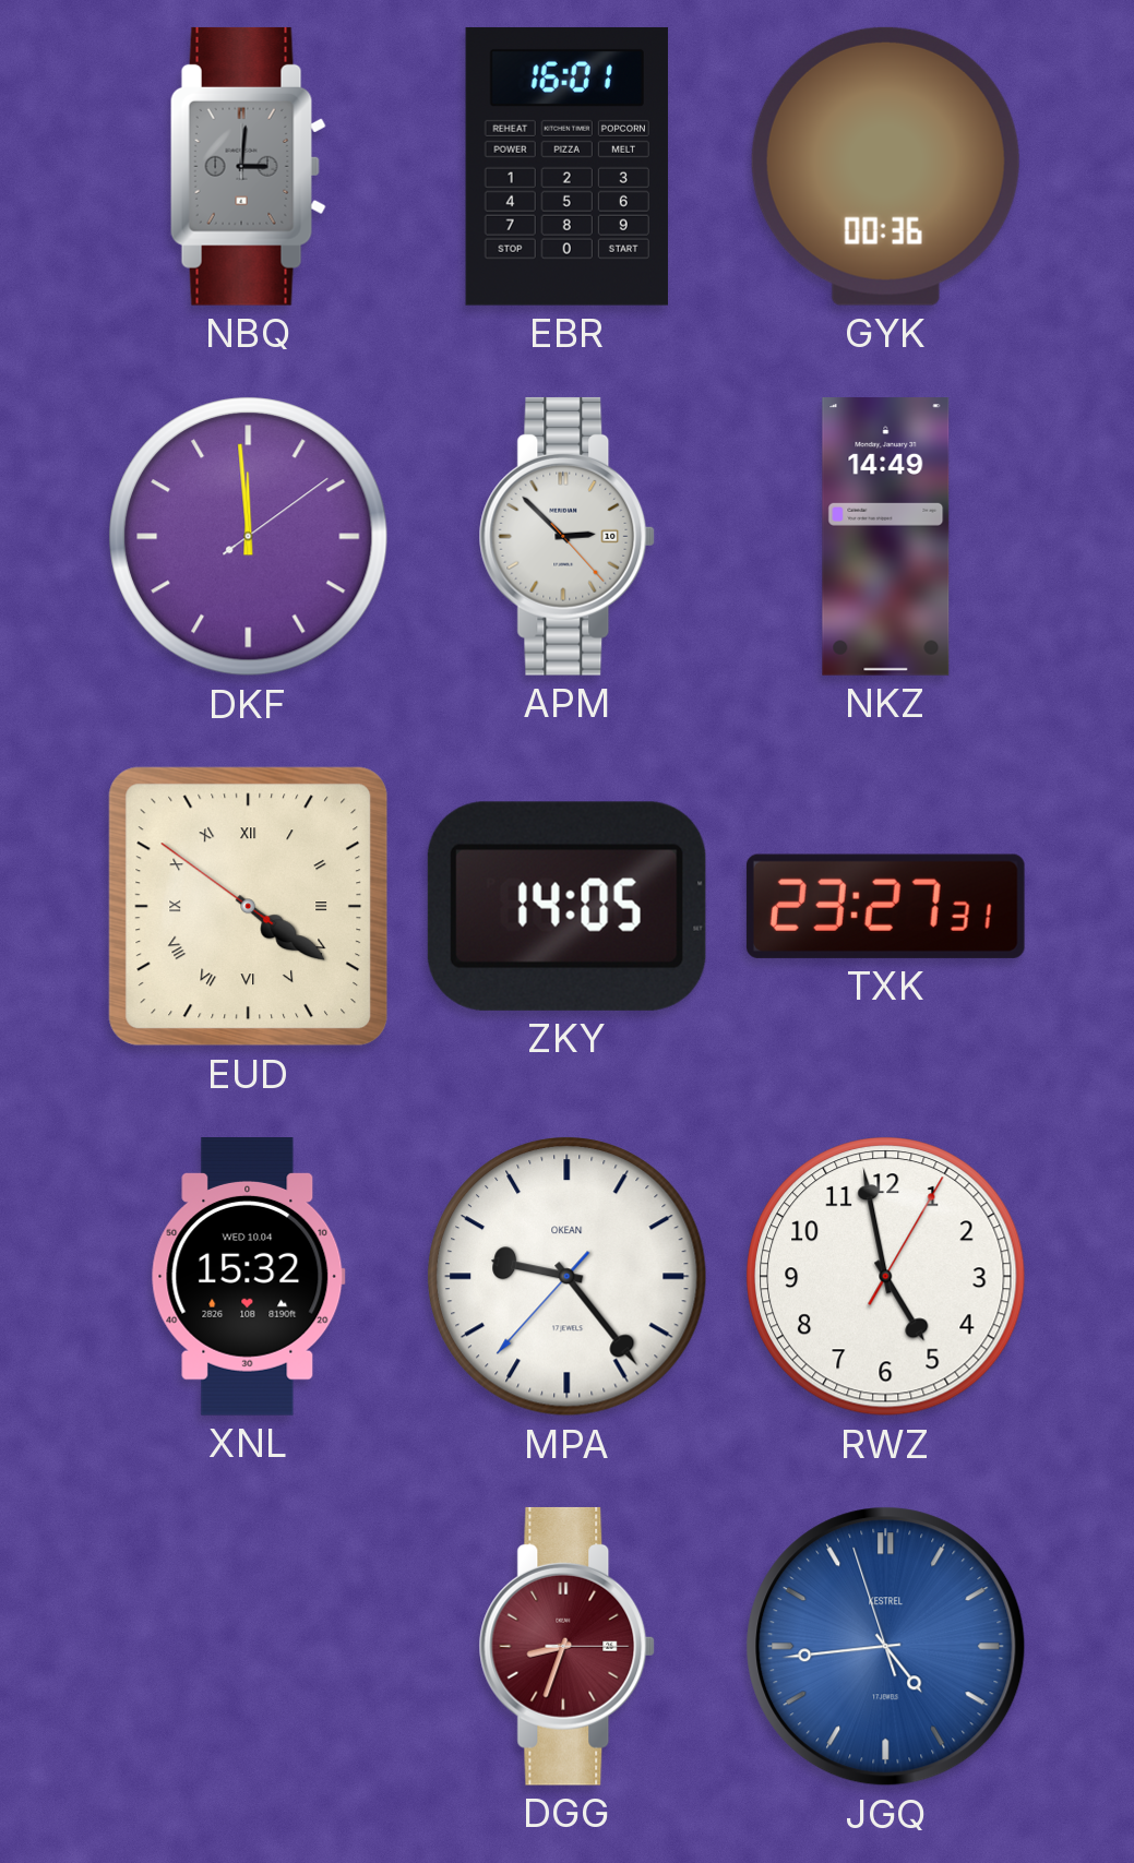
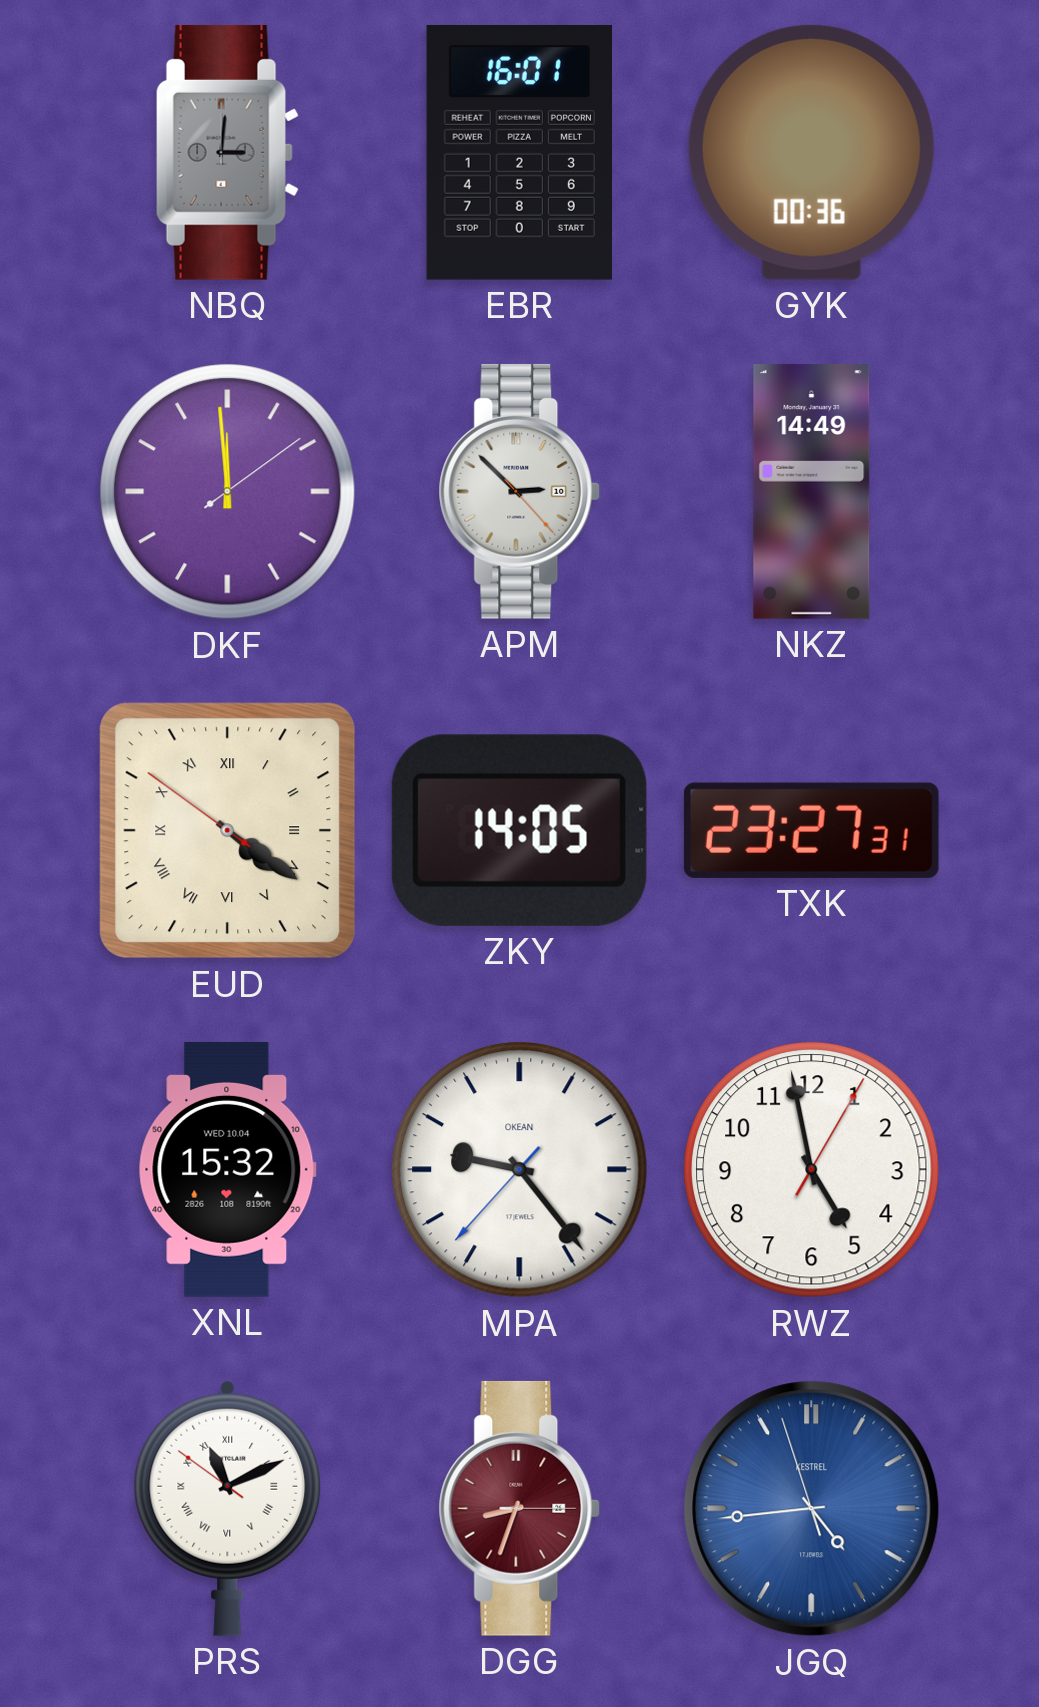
PRS: none -> 11:10
